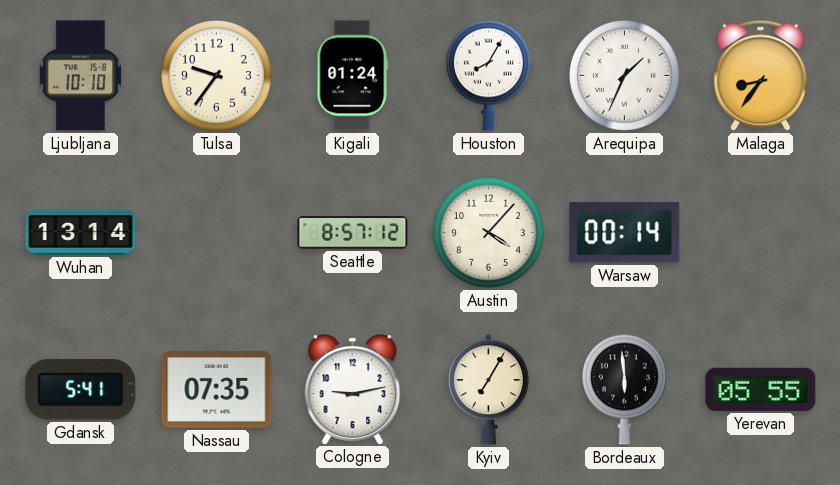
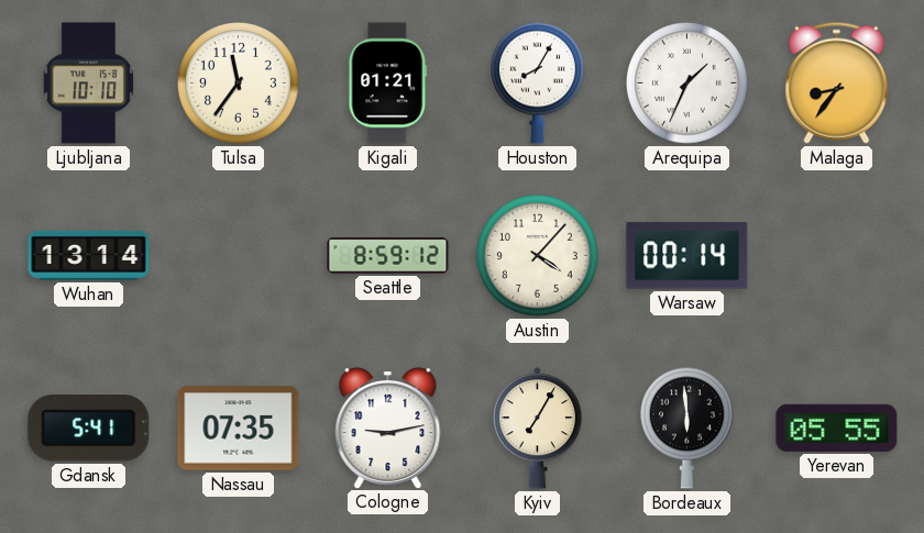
Tulsa: 9:36 -> 11:36
Kigali: 01:24 -> 01:21
Seattle: 8:57 -> 8:59
